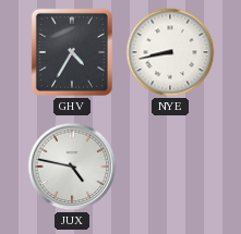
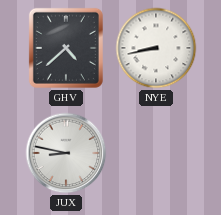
GHV: 4:35 -> 4:38
JUX: 4:47 -> 8:47
